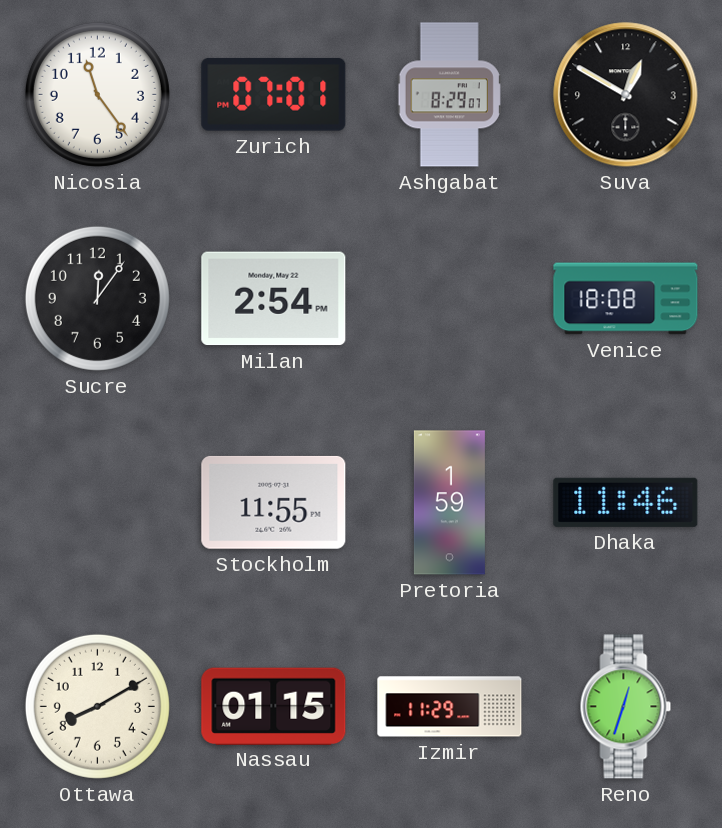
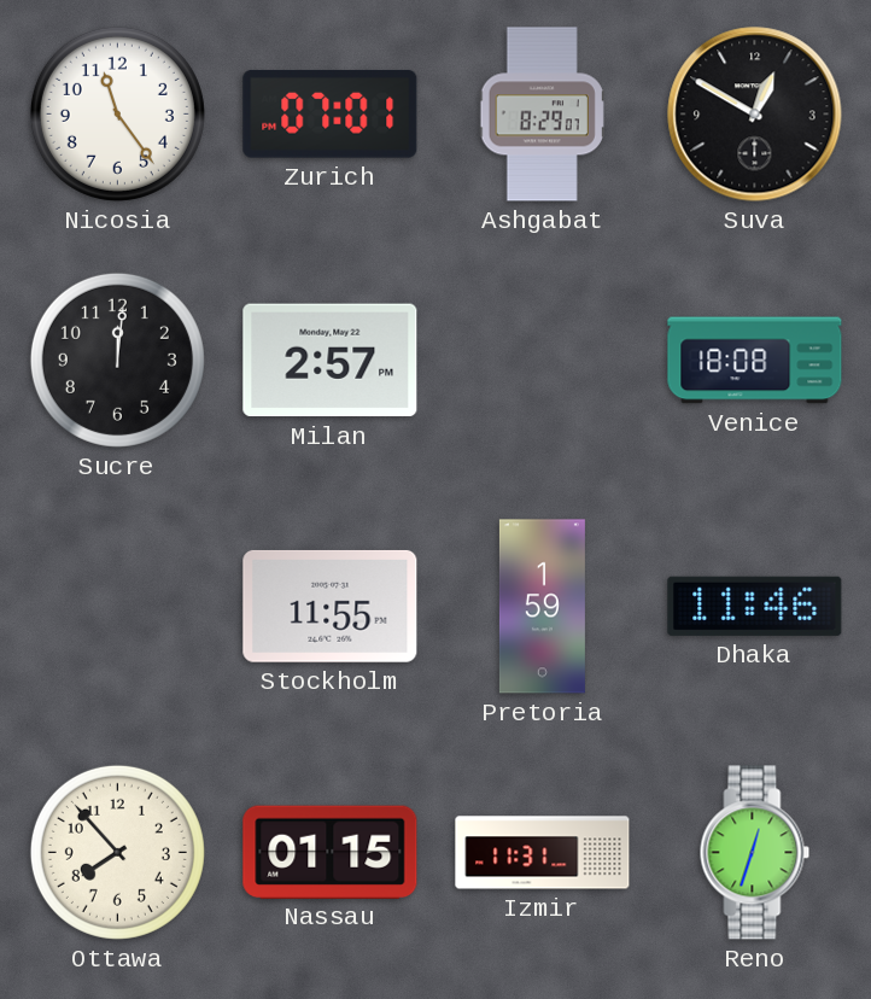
Sucre: 12:06 -> 12:01
Milan: 2:54 -> 2:57
Ottawa: 8:10 -> 7:53
Izmir: 11:29 -> 11:31
